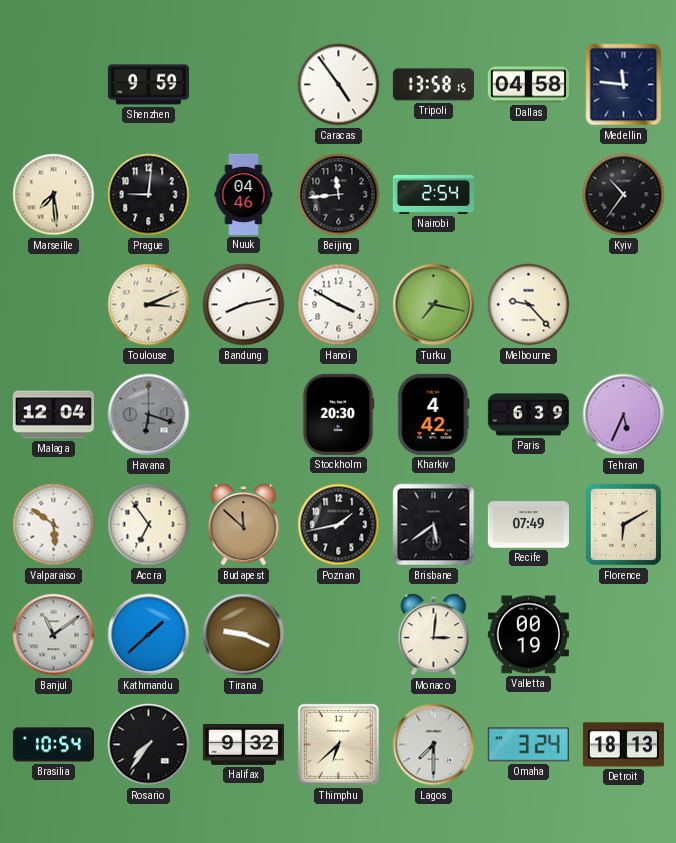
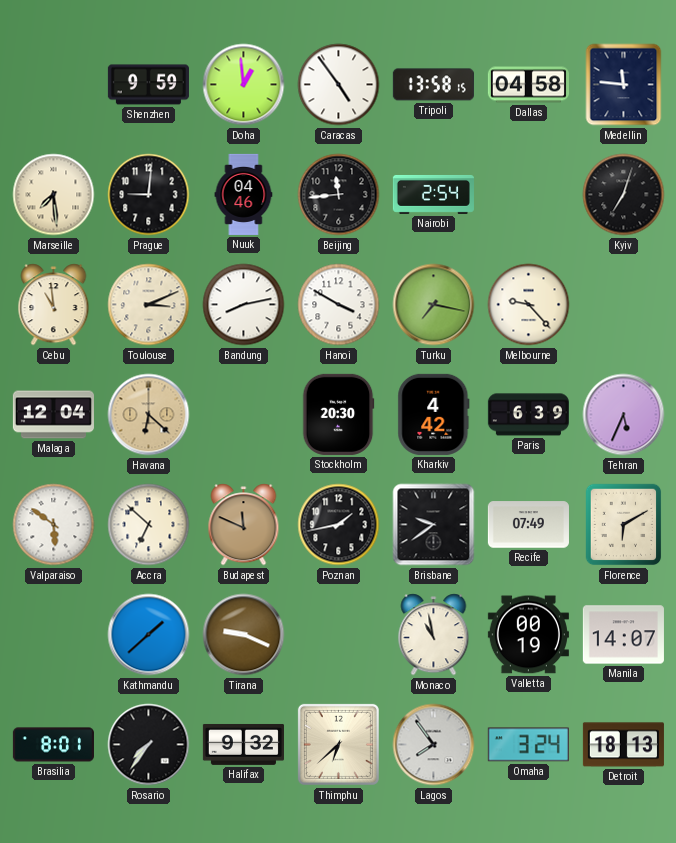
Doha: none -> 12:59
Kyiv: 10:36 -> 7:03
Cebu: none -> 10:59
Havana: 6:18 -> 6:22
Havana dial: grey -> champagne
Accra: 6:54 -> 6:52
Budapest: 11:52 -> 11:49
Brisbane: 5:39 -> 9:39
Banjul: 11:09 -> none
Monaco: 3:01 -> 10:58
Manila: none -> 14:07
Brasilia: 10:54 -> 8:01
Lagos: 7:30 -> 7:54
